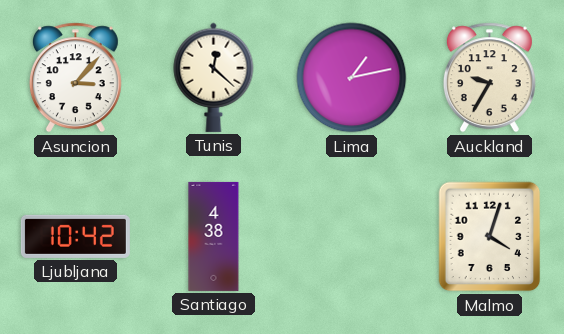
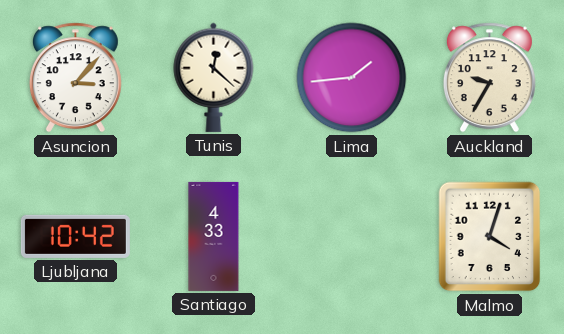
Lima: 1:13 -> 1:44
Santiago: 4:38 -> 4:33
